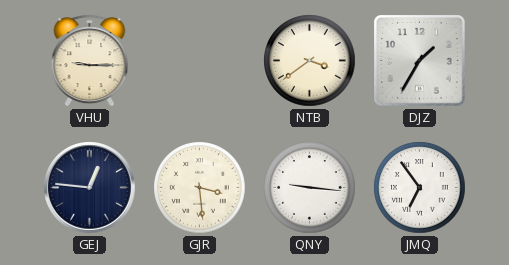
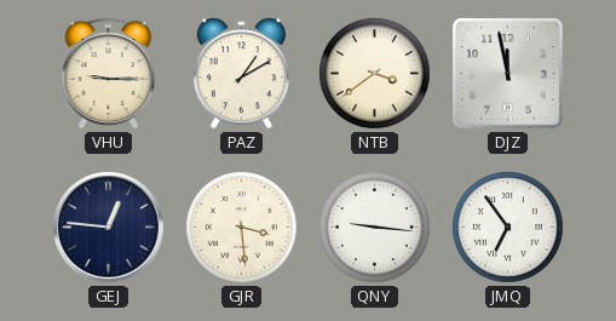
PAZ: none -> 1:10
DJZ: 1:35 -> 11:58
